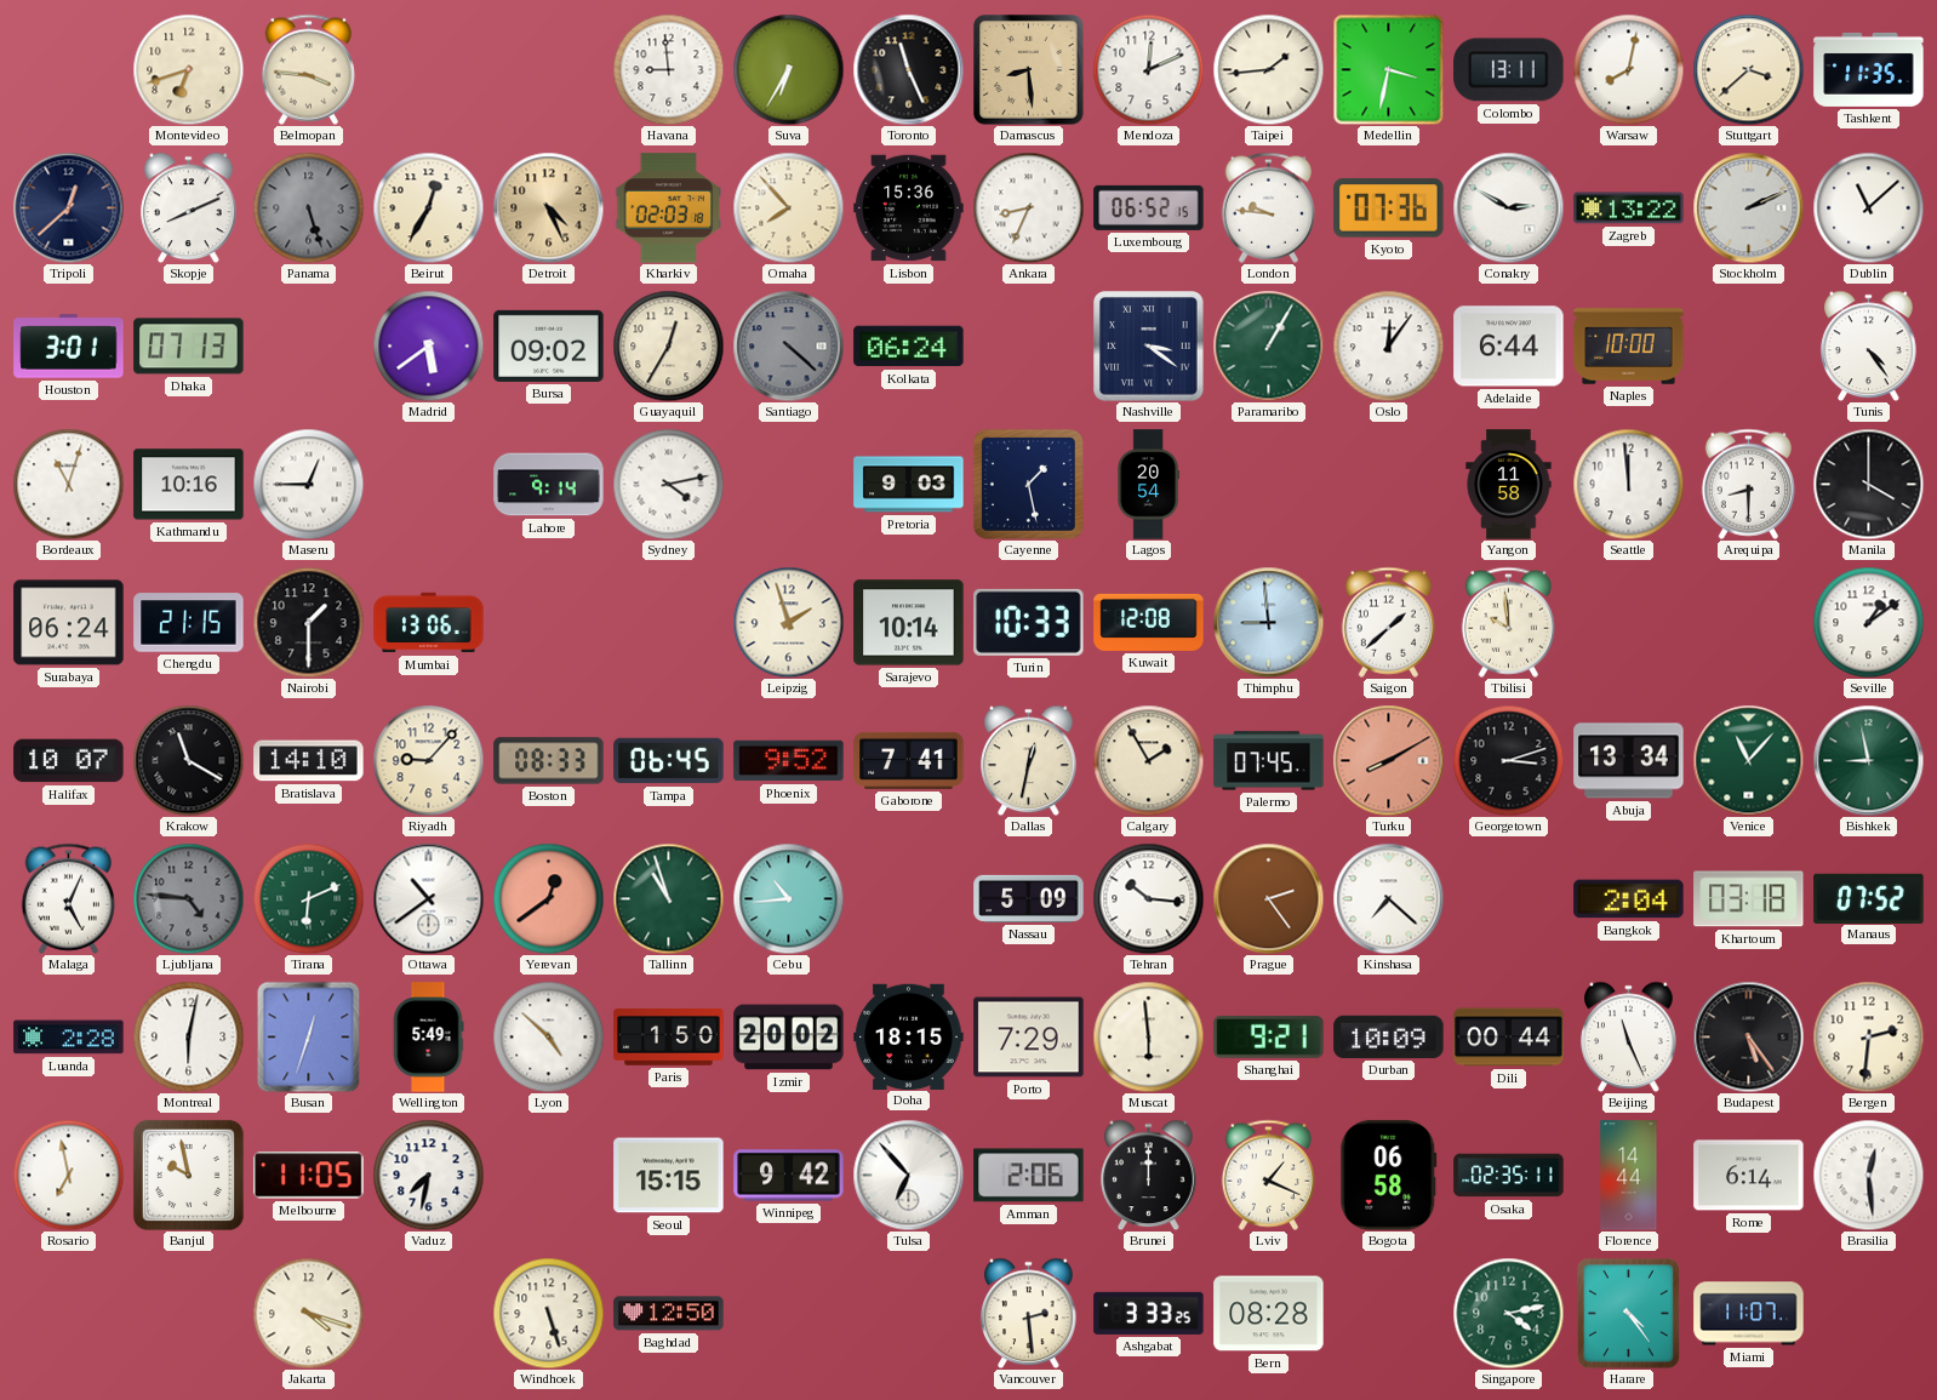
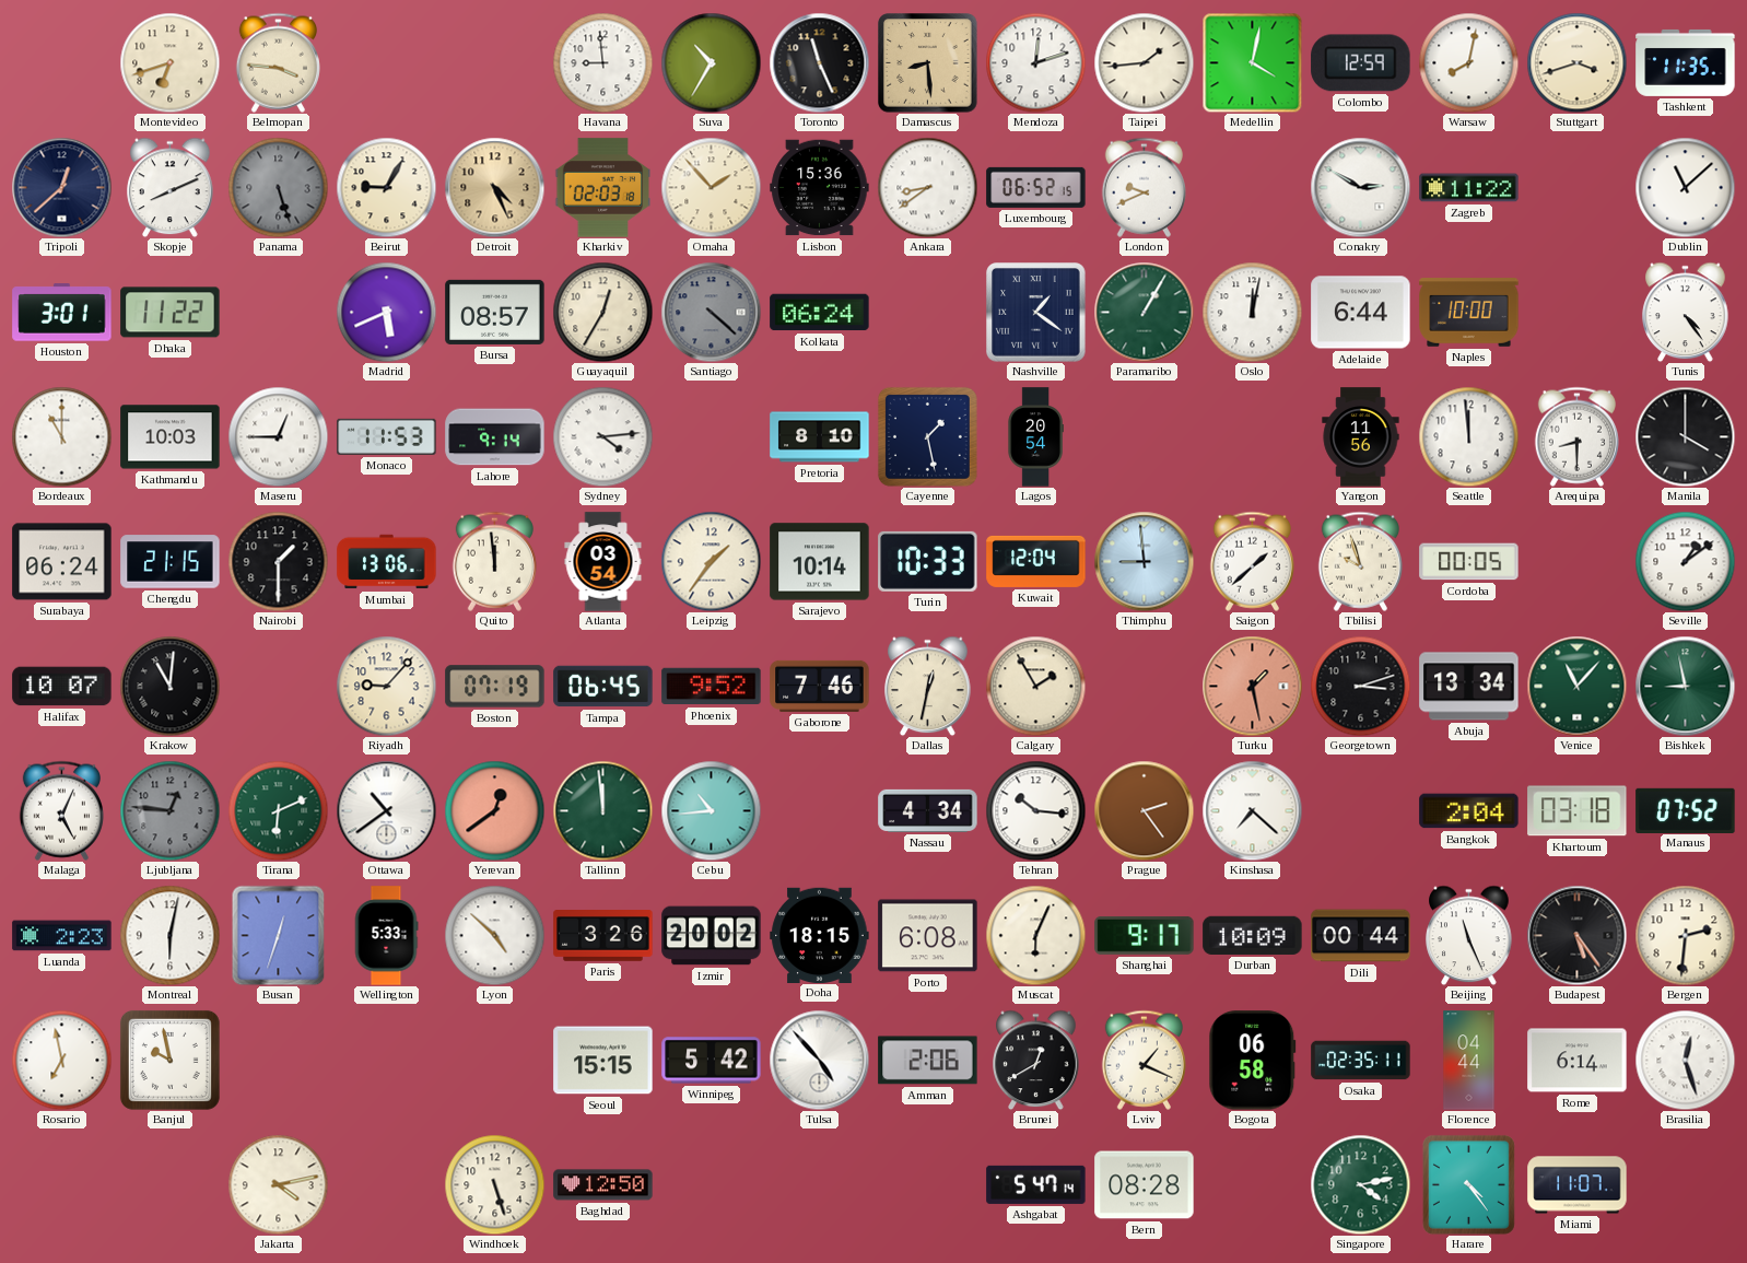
Suva: 6:35 -> 10:35
Mendoza: 12:11 -> 12:12
Medellin: 3:32 -> 4:02
Colombo: 13:11 -> 12:59
Stuttgart: 3:38 -> 3:42
Beirut: 12:35 -> 9:05
Omaha: 7:53 -> 1:53
Ankara: 8:34 -> 8:39
London: 9:46 -> 9:41
Kyoto: 07:36 -> none
Zagreb: 13:22 -> 11:22
Stockholm: 2:11 -> none
Dhaka: 07:13 -> 11:22
Madrid: 5:39 -> 5:41
Bursa: 09:02 -> 08:57
Nashville: 3:21 -> 1:21
Oslo: 12:06 -> 12:02
Bordeaux: 11:03 -> 11:00
Kathmandu: 10:16 -> 10:03
Monaco: none -> 11:53
Sydney: 4:13 -> 4:14
Pretoria: 9:03 -> 8:10
Yangon: 11:58 -> 11:56
Quito: none -> 11:59
Atlanta: none -> 03:54
Leipzig: 1:57 -> 1:36
Kuwait: 12:08 -> 12:04
Tbilisi: 9:59 -> 9:57
Cordoba: none -> 00:05
Krakow: 11:20 -> 11:01
Bratislava: 14:10 -> none
Boston: 08:33 -> 07:19
Gaborone: 7:41 -> 7:46
Palermo: 07:45 -> none
Turku: 8:10 -> 1:28
Ljubljana: 4:46 -> 12:46
Tallinn: 10:57 -> 11:59
Nassau: 5:09 -> 4:34
Luanda: 2:28 -> 2:23
Wellington: 5:49 -> 5:33
Paris: 1:50 -> 3:26
Porto: 7:29 -> 6:08
Muscat: 5:59 -> 6:04
Shanghai: 9:21 -> 9:17
Melbourne: 11:05 -> none
Vaduz: 7:32 -> none
Winnipeg: 9:42 -> 5:42
Tulsa: 6:53 -> 4:53
Brunei: 12:00 -> 12:40
Florence: 14:44 -> 04:44
Brasilia: 12:29 -> 12:27
Jakarta: 4:18 -> 4:13
Vancouver: 2:29 -> none
Ashgabat: 3:33 -> 5:47
